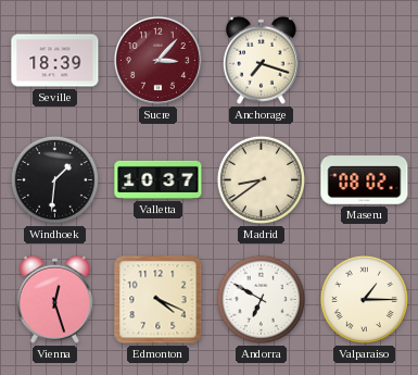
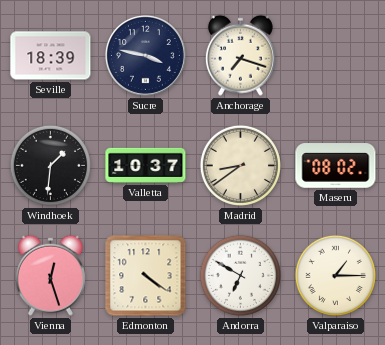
Sucre: 3:07 -> 3:47
Sucre dial: burgundy -> navy
Edmonton: 4:19 -> 4:21
